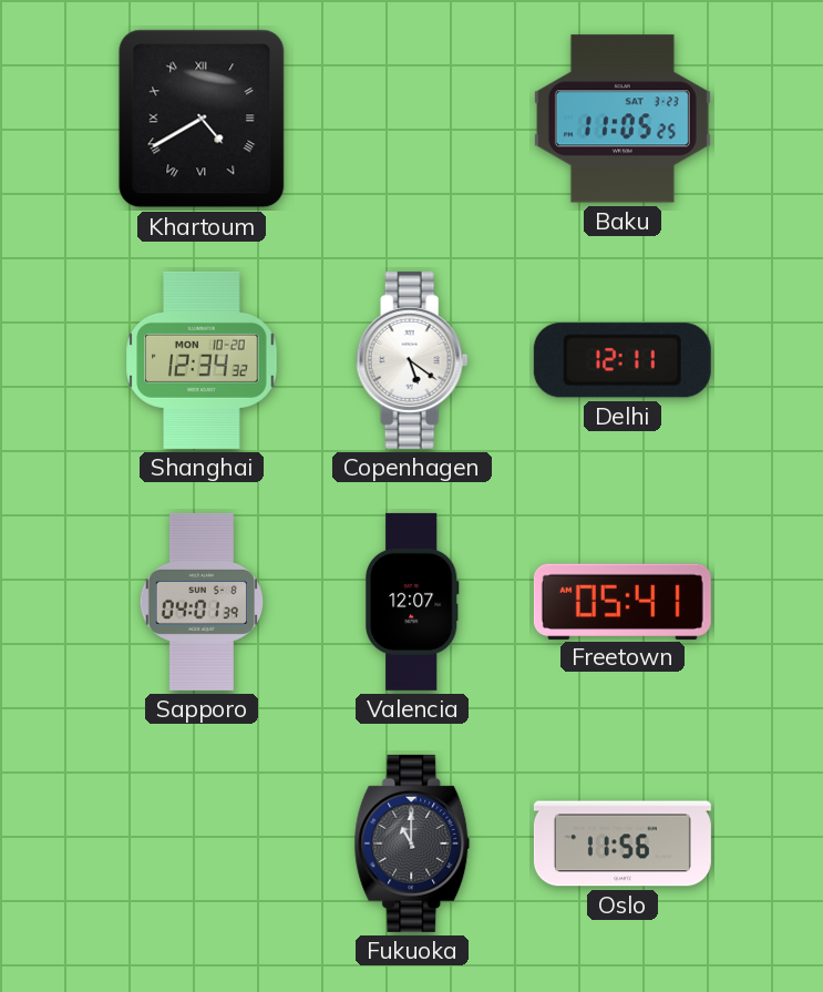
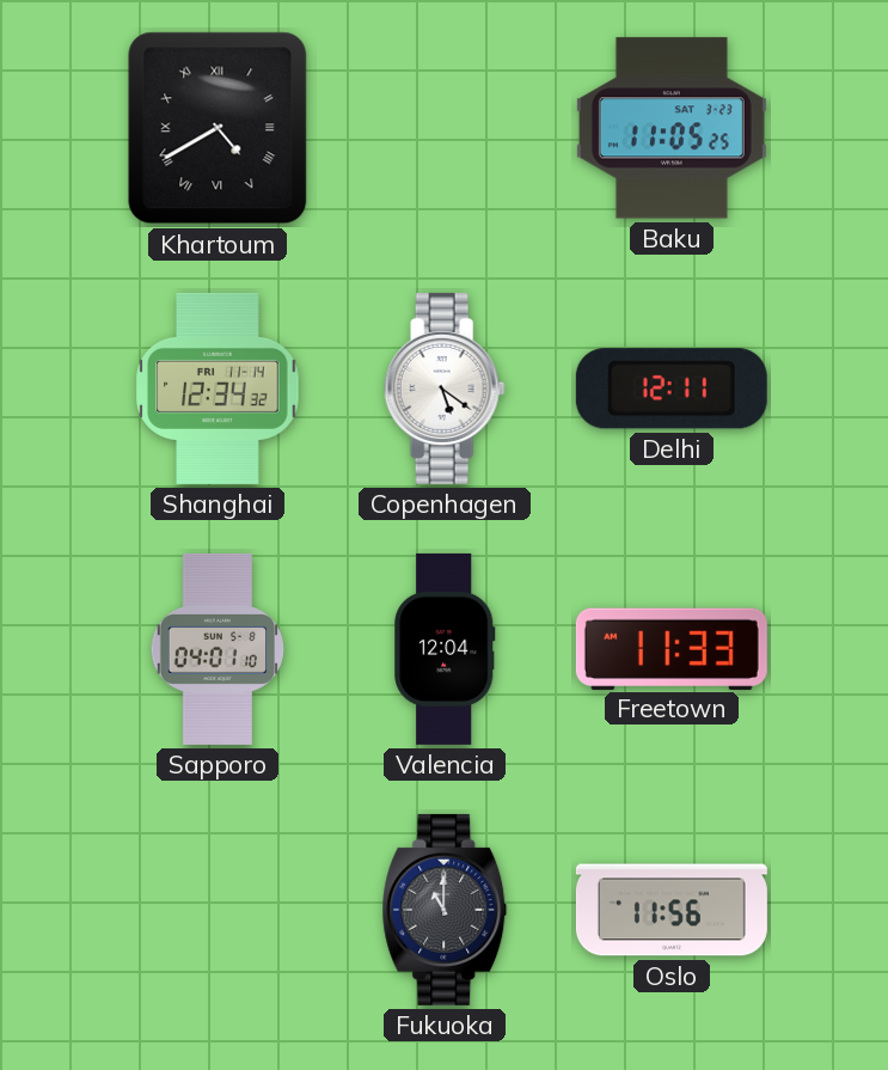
Shanghai date: MON 10-20 -> FRI 11-14
Sapporo: 04:01:39 -> 04:01:10
Valencia: 12:07 -> 12:04
Freetown: 05:41 -> 11:33
